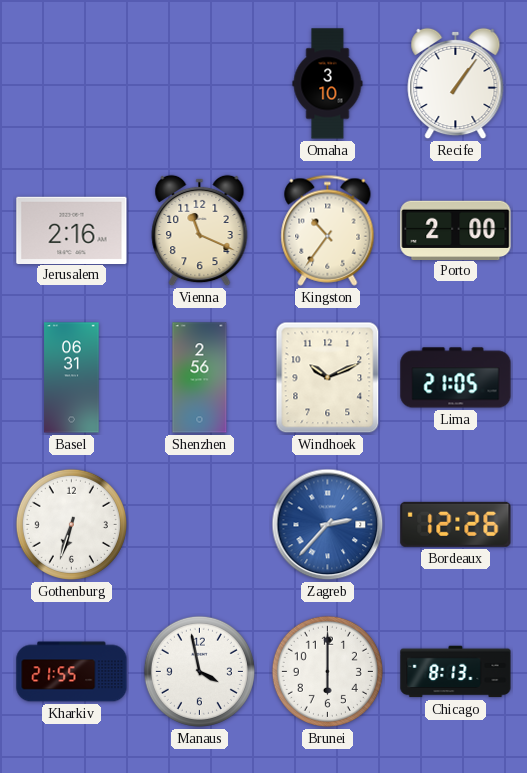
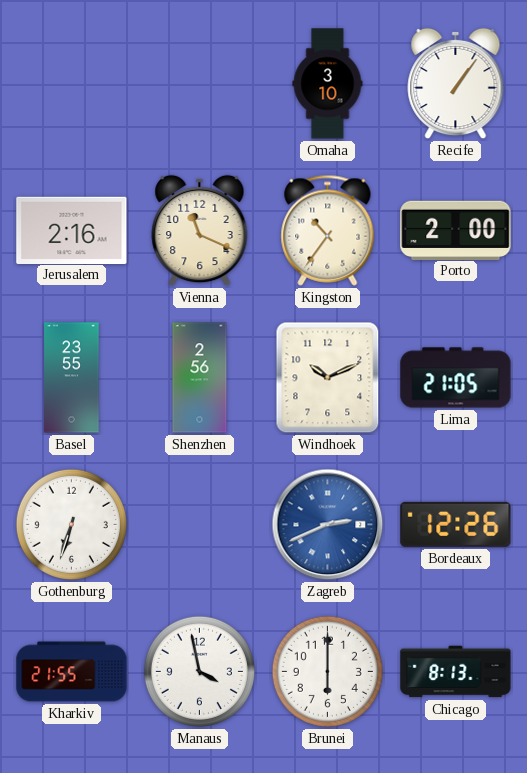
Basel: 06:31 -> 23:55
Zagreb: 2:37 -> 2:41
